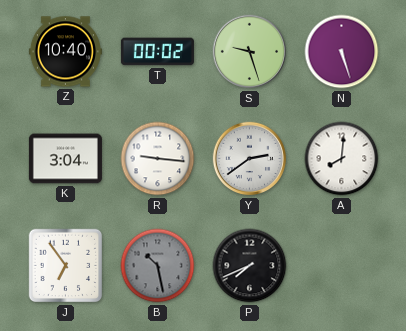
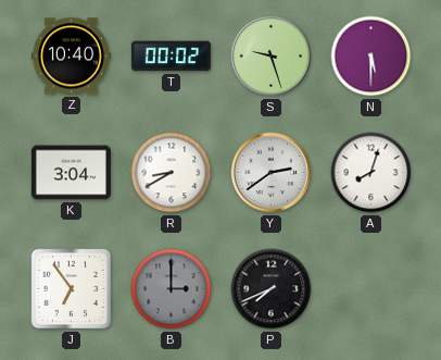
N: 5:27 -> 5:30
R: 9:16 -> 8:40
A: 8:01 -> 8:03
B: 10:28 -> 3:00
